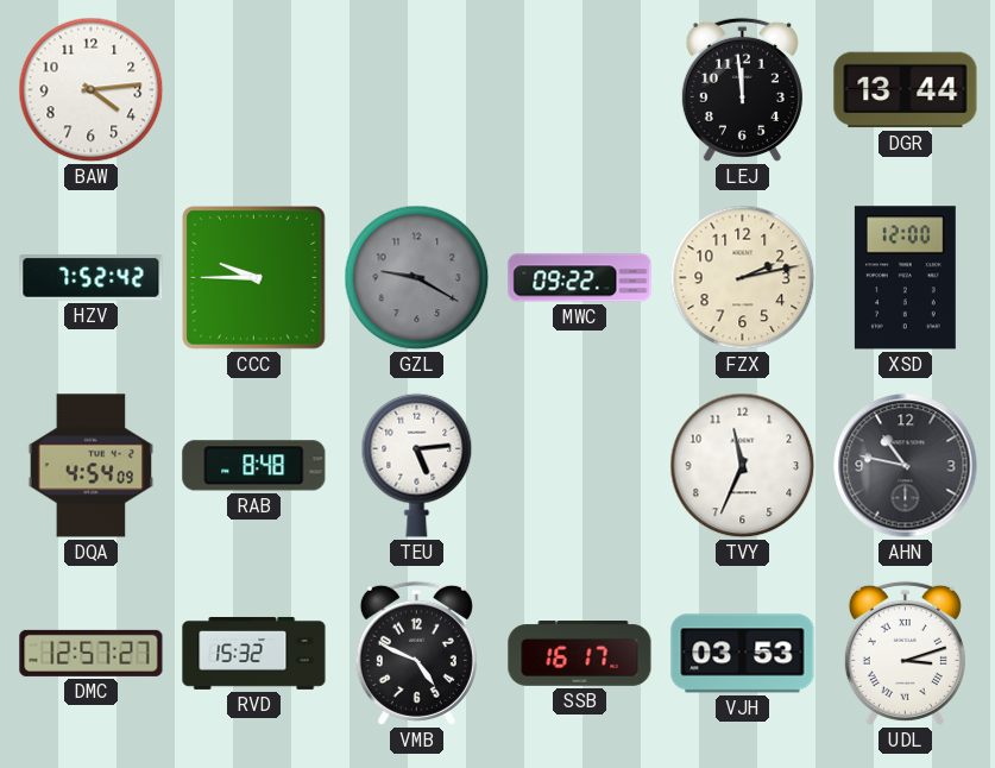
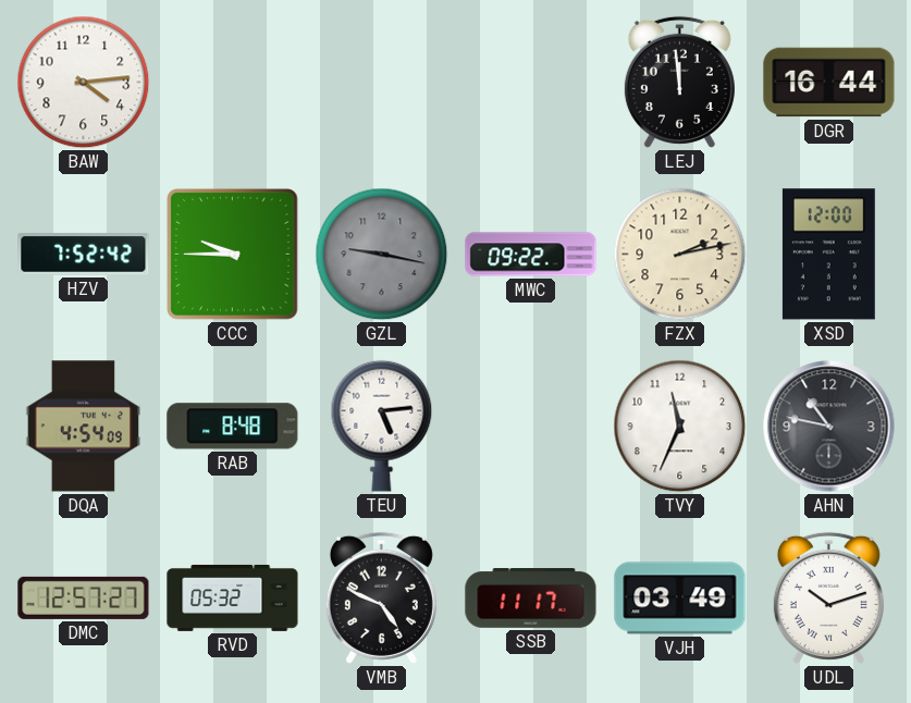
DGR: 13:44 -> 16:44
GZL: 9:20 -> 9:17
RVD: 15:32 -> 05:32
SSB: 16:17 -> 11:17
VJH: 03:53 -> 03:49
UDL: 3:12 -> 10:12
